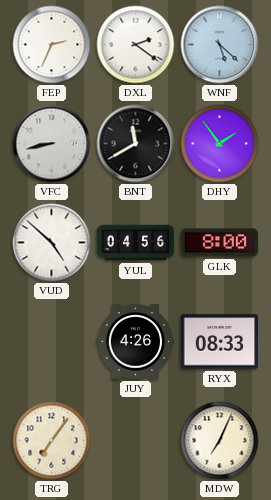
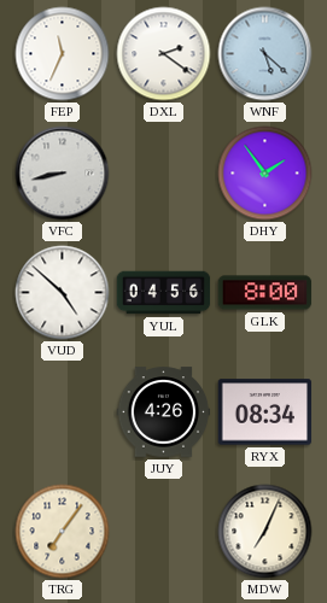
FEP: 2:34 -> 11:34
BNT: 11:40 -> none
RYX: 08:33 -> 08:34
